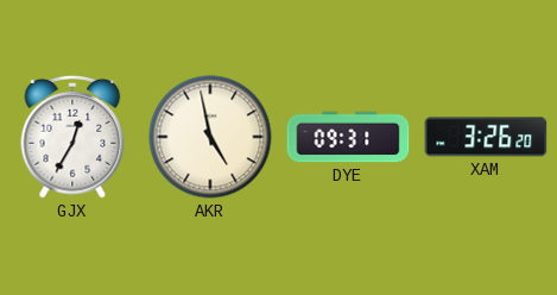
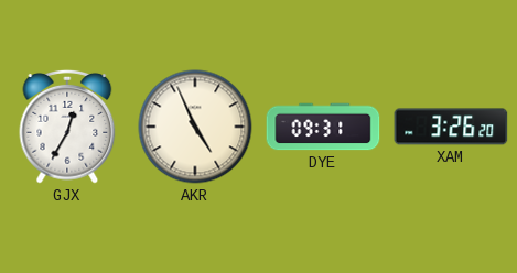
AKR: 4:58 -> 4:56
